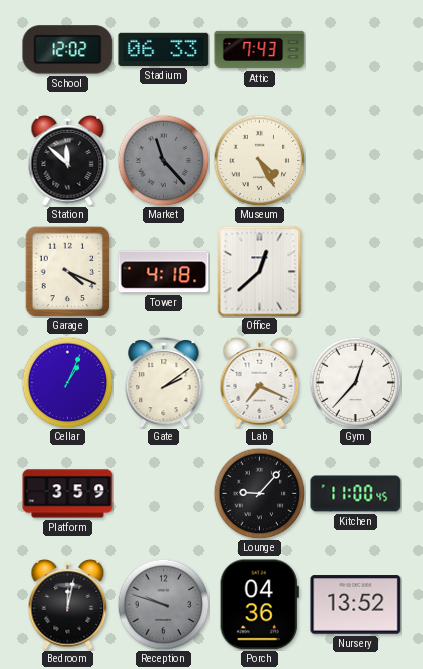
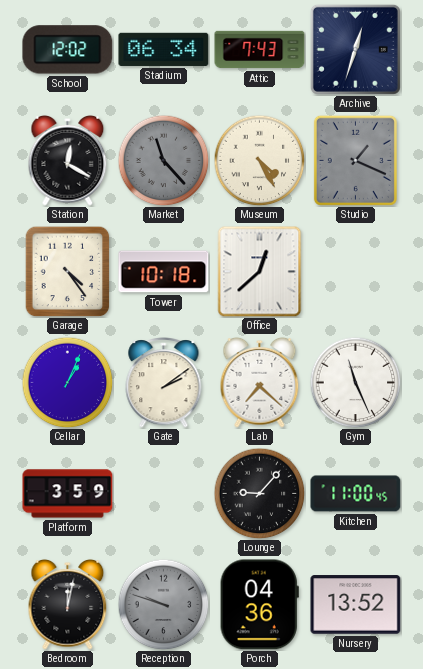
Stadium: 06:33 -> 06:34
Archive: none -> 12:33
Station: 11:52 -> 12:20
Studio: none -> 1:19
Garage: 4:19 -> 4:24
Tower: 4:18 -> 10:18
Lab: 7:19 -> 7:22
Gym: 12:37 -> 11:26
